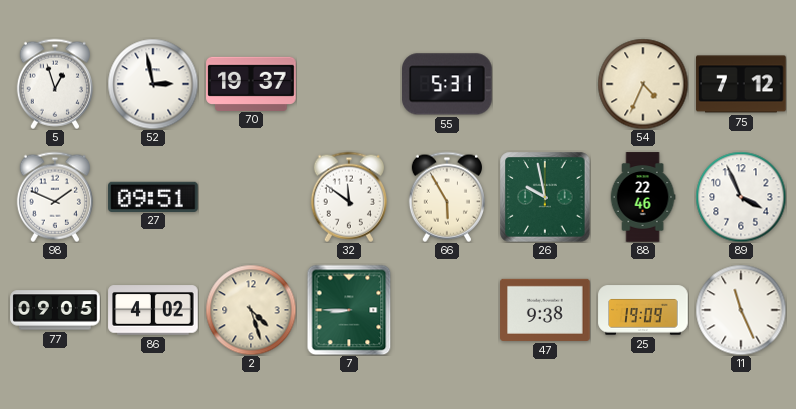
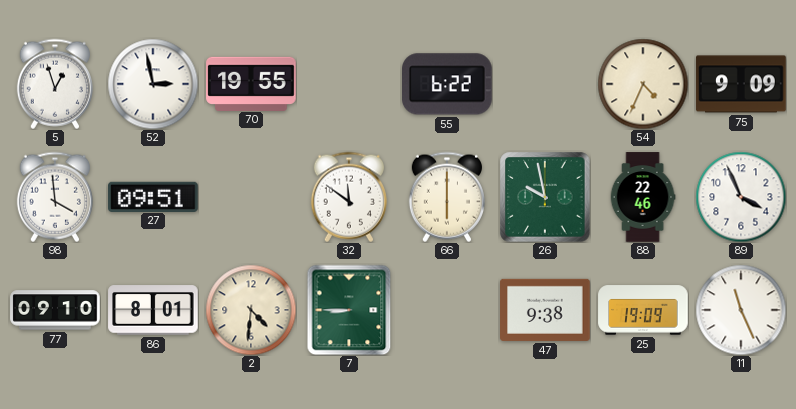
70: 19:37 -> 19:55
55: 5:31 -> 6:22
75: 7:12 -> 9:09
98: 1:49 -> 3:59
66: 5:55 -> 6:00
77: 09:05 -> 09:10
86: 4:02 -> 8:01
2: 4:27 -> 4:31
